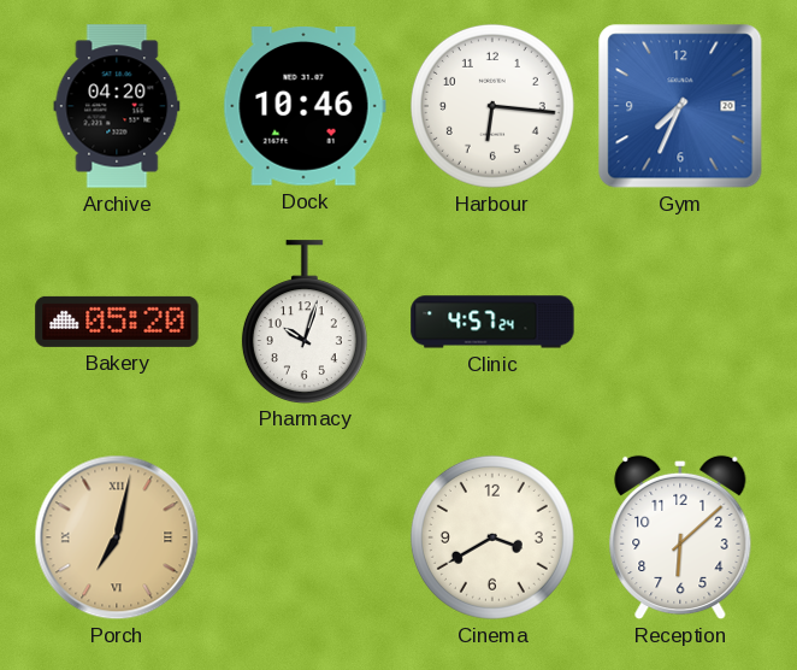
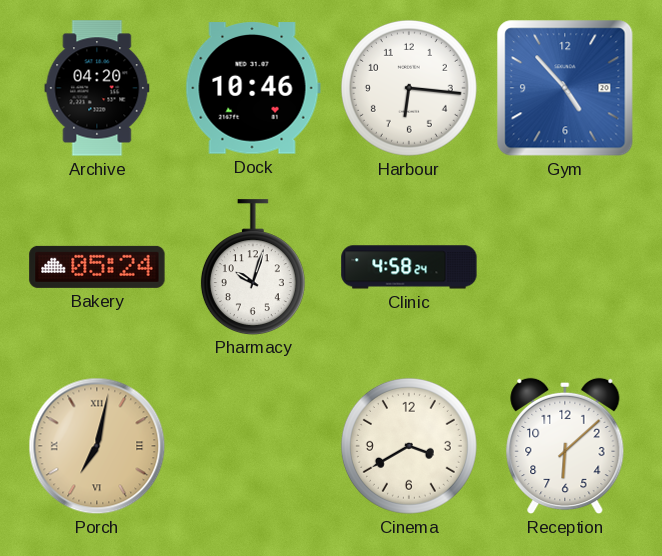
Gym: 7:34 -> 4:53
Bakery: 05:20 -> 05:24
Clinic: 4:57 -> 4:58
